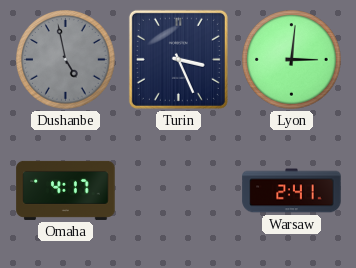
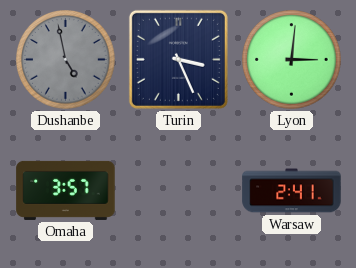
Omaha: 4:17 -> 3:57
